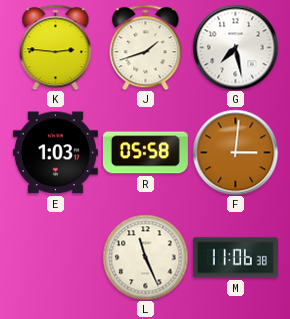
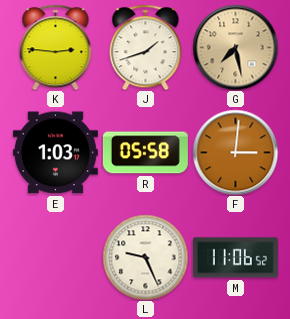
G dial: white -> champagne
L: 11:26 -> 9:26
M: 11:06:38 -> 11:06:52
